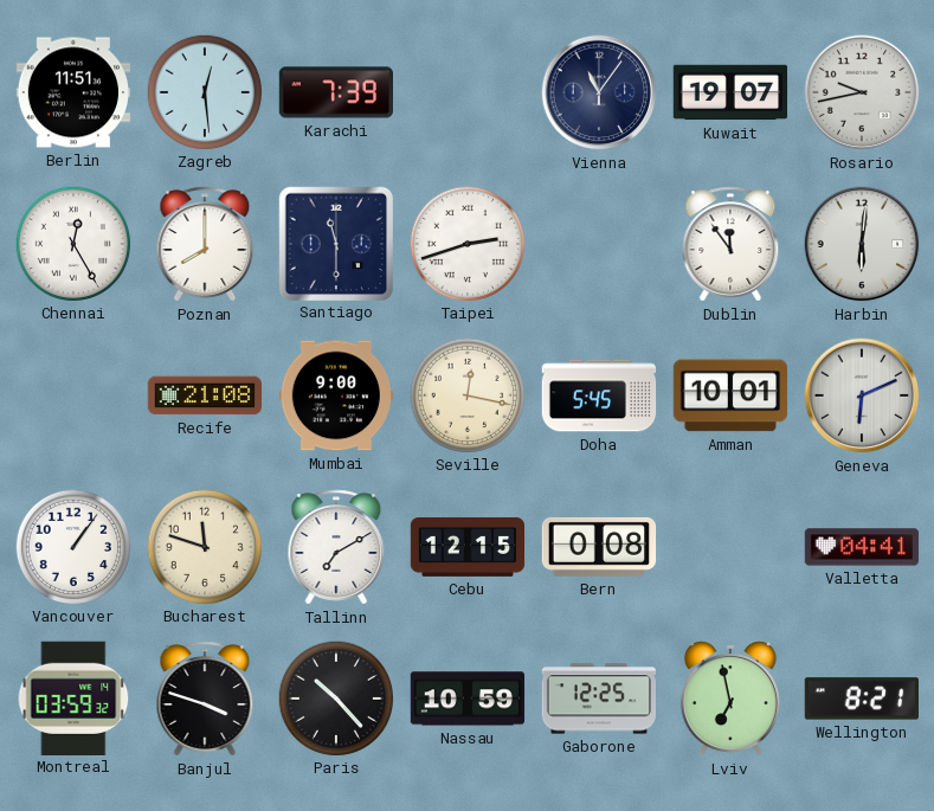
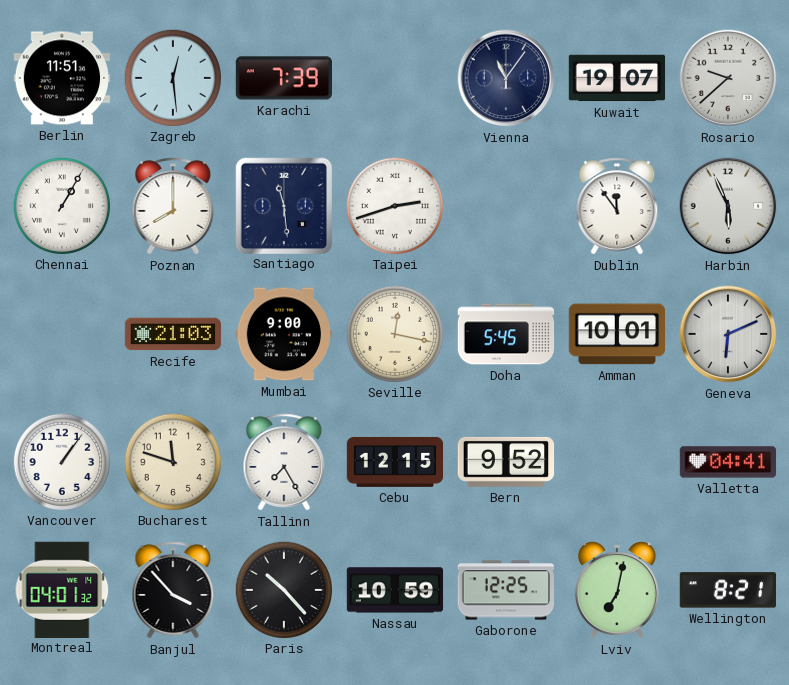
Rosario: 9:43 -> 9:38
Chennai: 12:25 -> 1:05
Santiago: 11:30 -> 11:29
Harbin: 6:01 -> 5:56
Recife: 21:08 -> 21:03
Tallinn: 7:10 -> 7:25
Bern: 0:08 -> 9:52
Montreal: 03:59 -> 04:01
Banjul: 3:48 -> 3:53
Lviv: 6:58 -> 7:02
